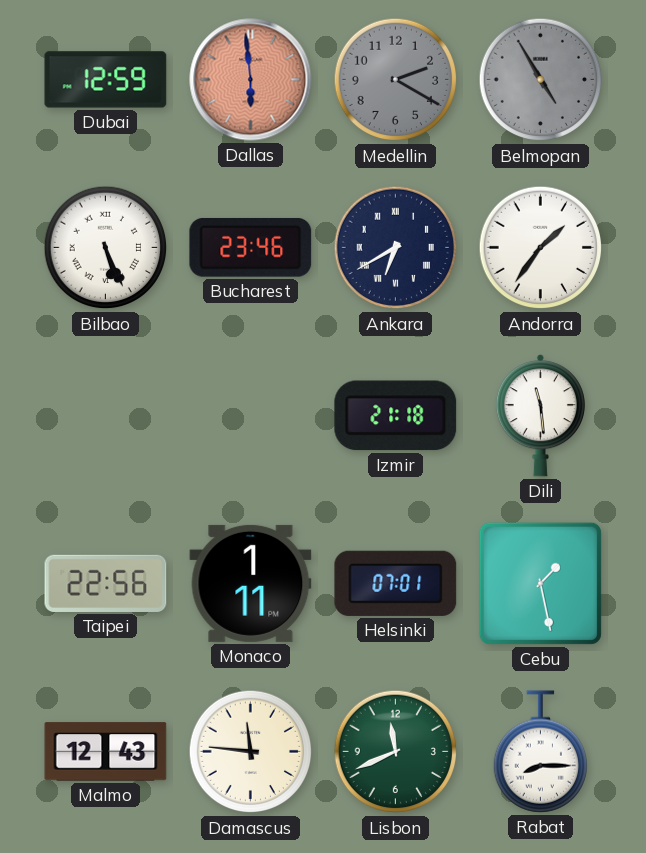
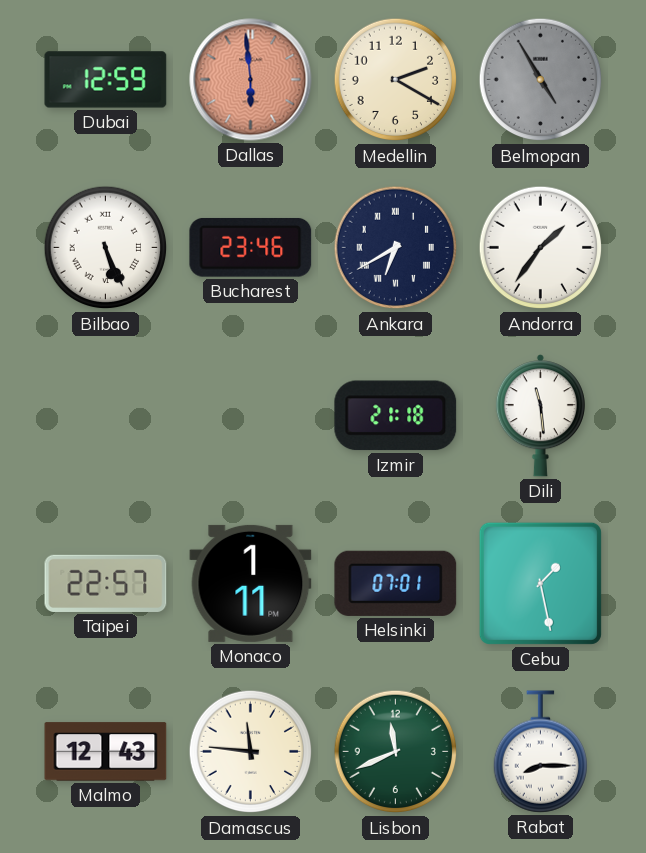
Medellin dial: grey -> cream
Taipei: 22:56 -> 22:57
